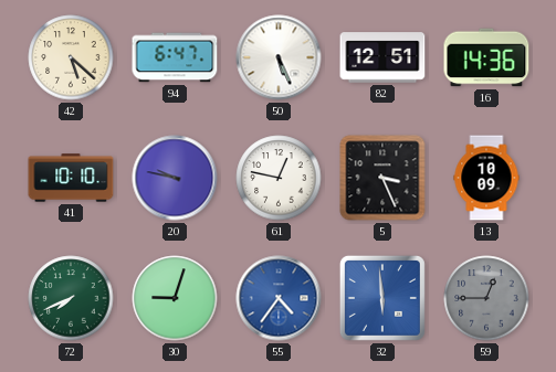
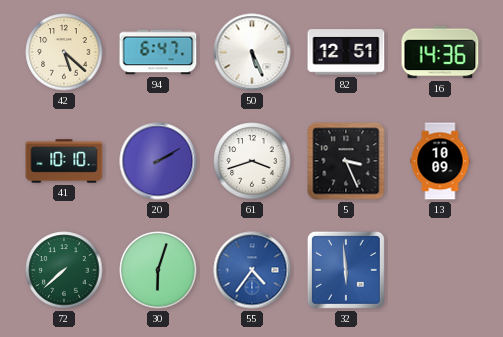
20: 9:47 -> 2:10
61: 12:47 -> 3:42
72: 7:41 -> 7:38
30: 9:03 -> 6:03
59: 12:45 -> none
